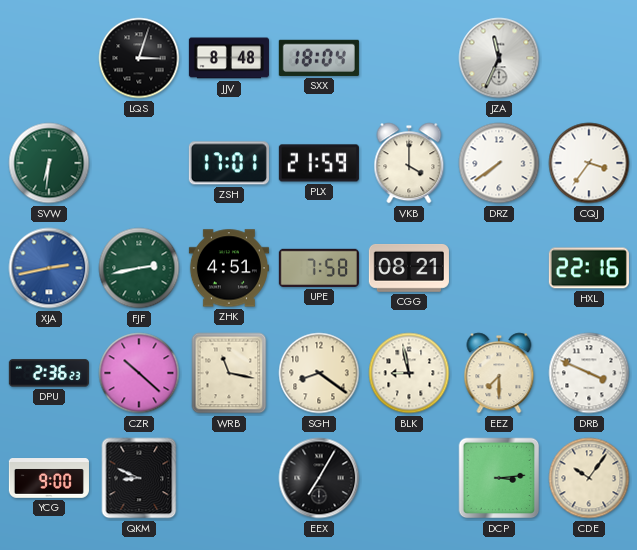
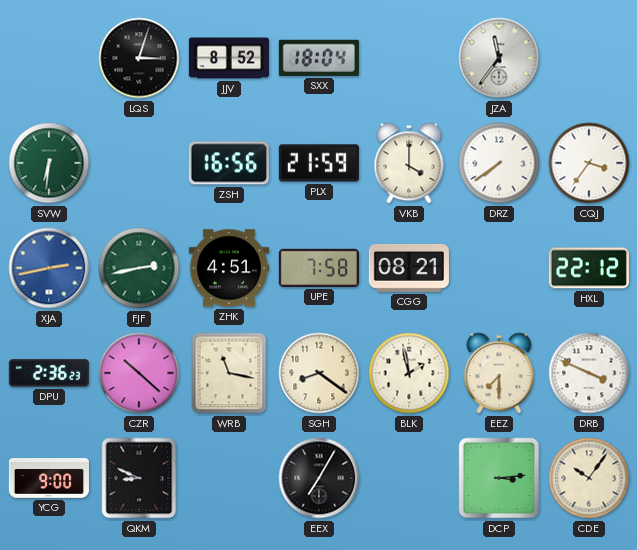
JJV: 8:48 -> 8:52
JZA: 11:34 -> 11:36
ZSH: 17:01 -> 16:56
HXL: 22:16 -> 22:12
BLK: 8:58 -> 1:58
